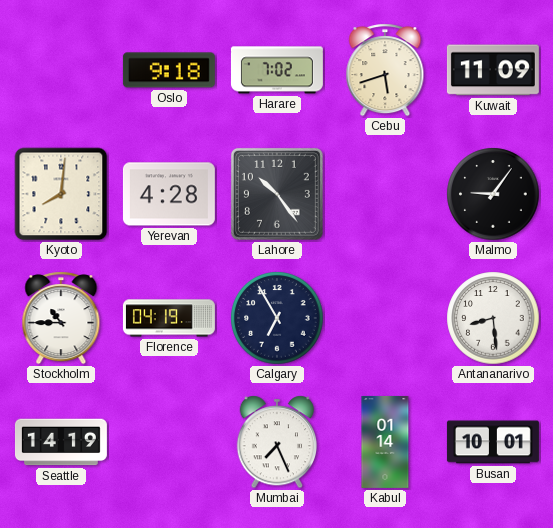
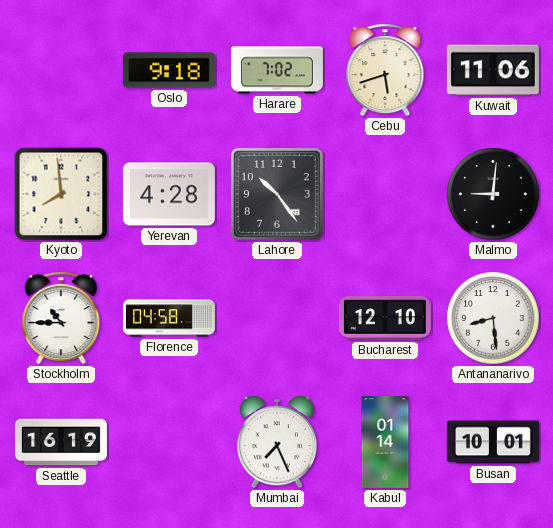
Kuwait: 11:09 -> 11:06
Kyoto: 8:01 -> 7:59
Malmo: 9:06 -> 9:01
Florence: 04:19 -> 04:58
Calgary: 6:55 -> none
Bucharest: none -> 12:10
Seattle: 14:19 -> 16:19
